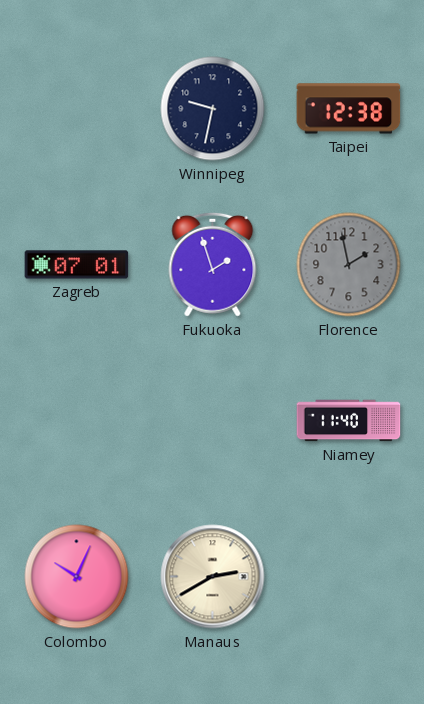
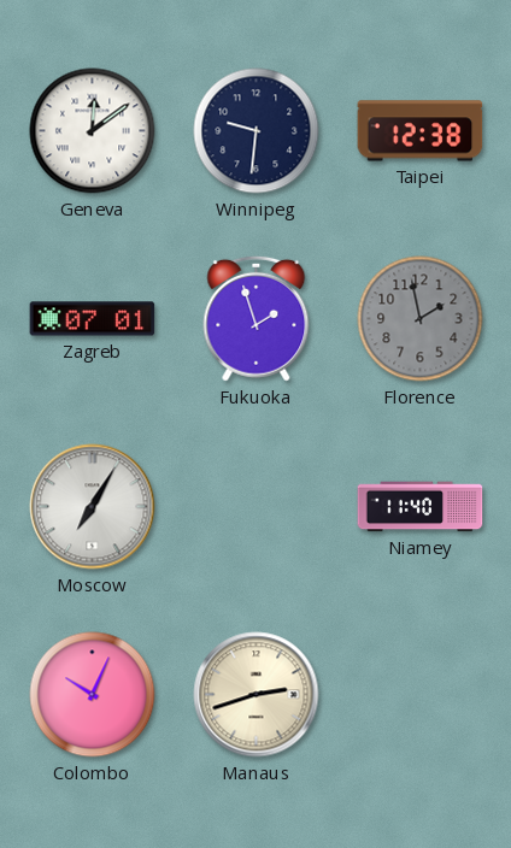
Geneva: none -> 12:09
Winnipeg: 9:32 -> 9:31
Moscow: none -> 7:05
Manaus: 2:40 -> 2:42
